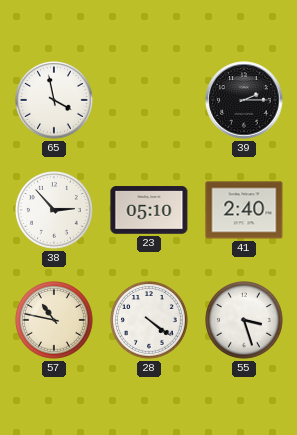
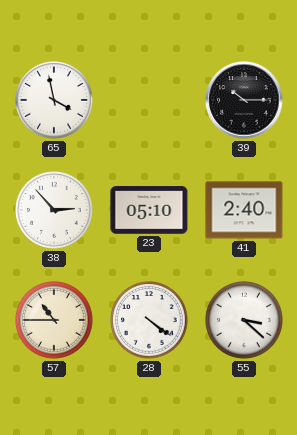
39: 2:15 -> 10:15
57: 10:47 -> 10:45
55: 3:27 -> 3:22
